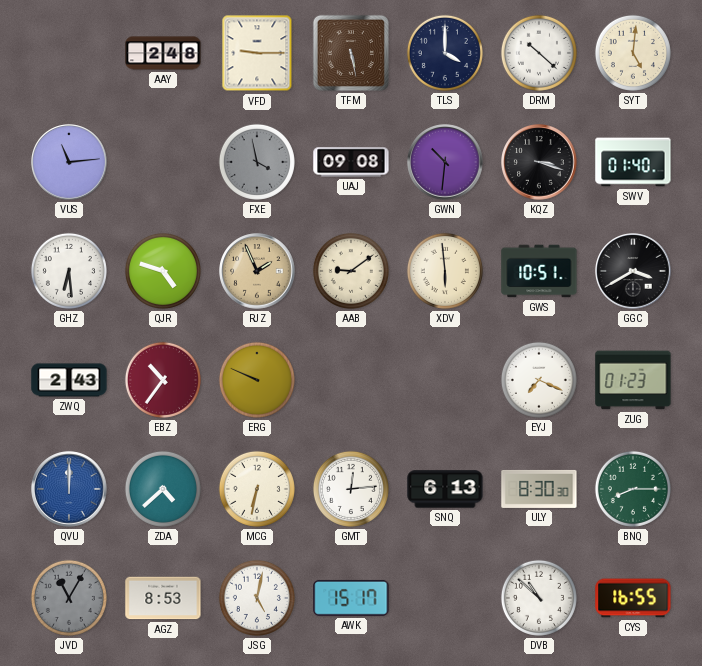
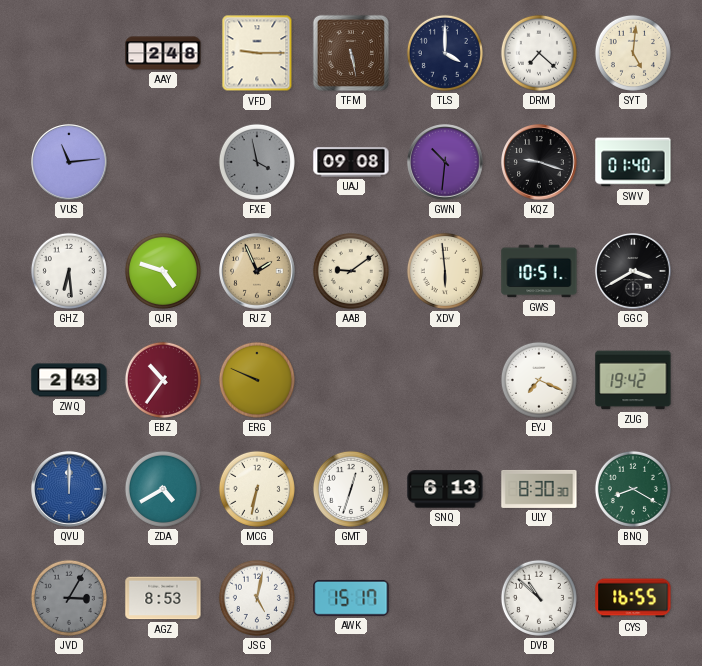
DRM: 10:22 -> 7:22
KQZ: 3:18 -> 9:18
ZUG: 01:23 -> 19:42
ZDA: 4:38 -> 4:40
GMT: 12:14 -> 12:33
BNQ: 8:15 -> 8:20
JVD: 11:05 -> 3:05
